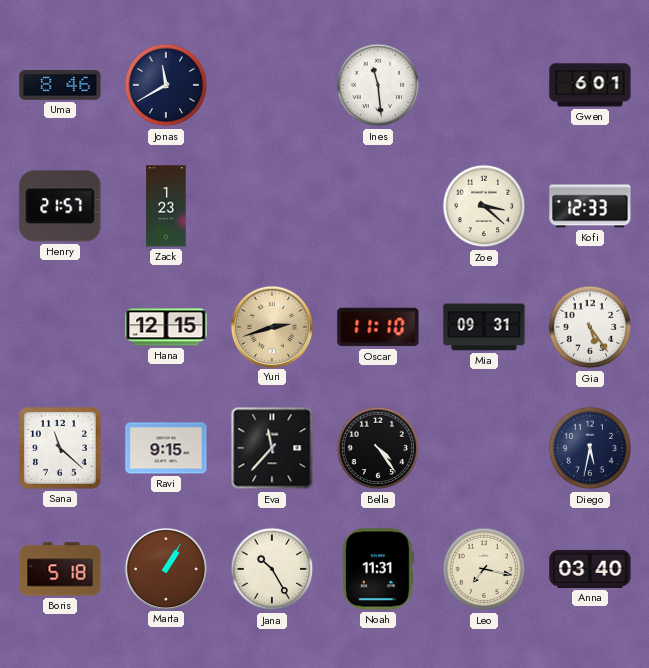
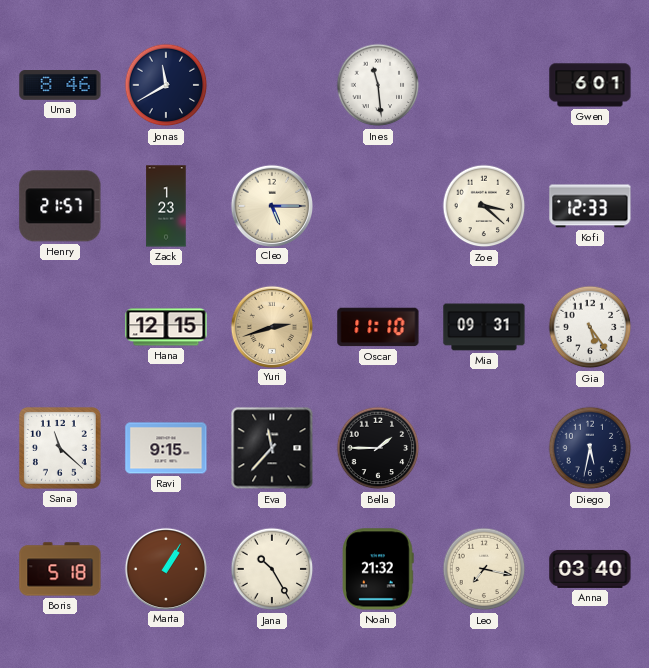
Cleo: none -> 5:15
Bella: 4:24 -> 1:45
Noah: 11:31 -> 21:32
